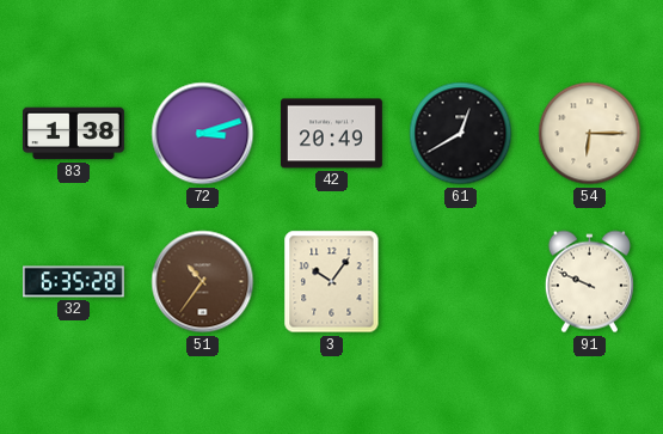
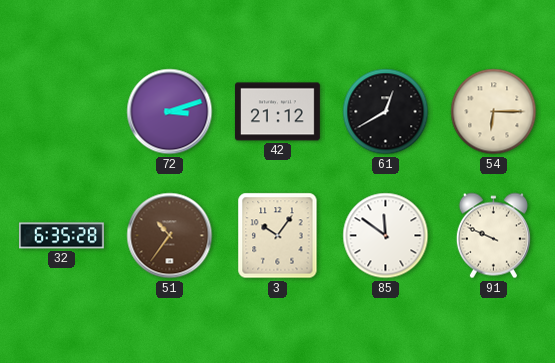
83: 1:38 -> none
42: 20:49 -> 21:12
85: none -> 11:51
